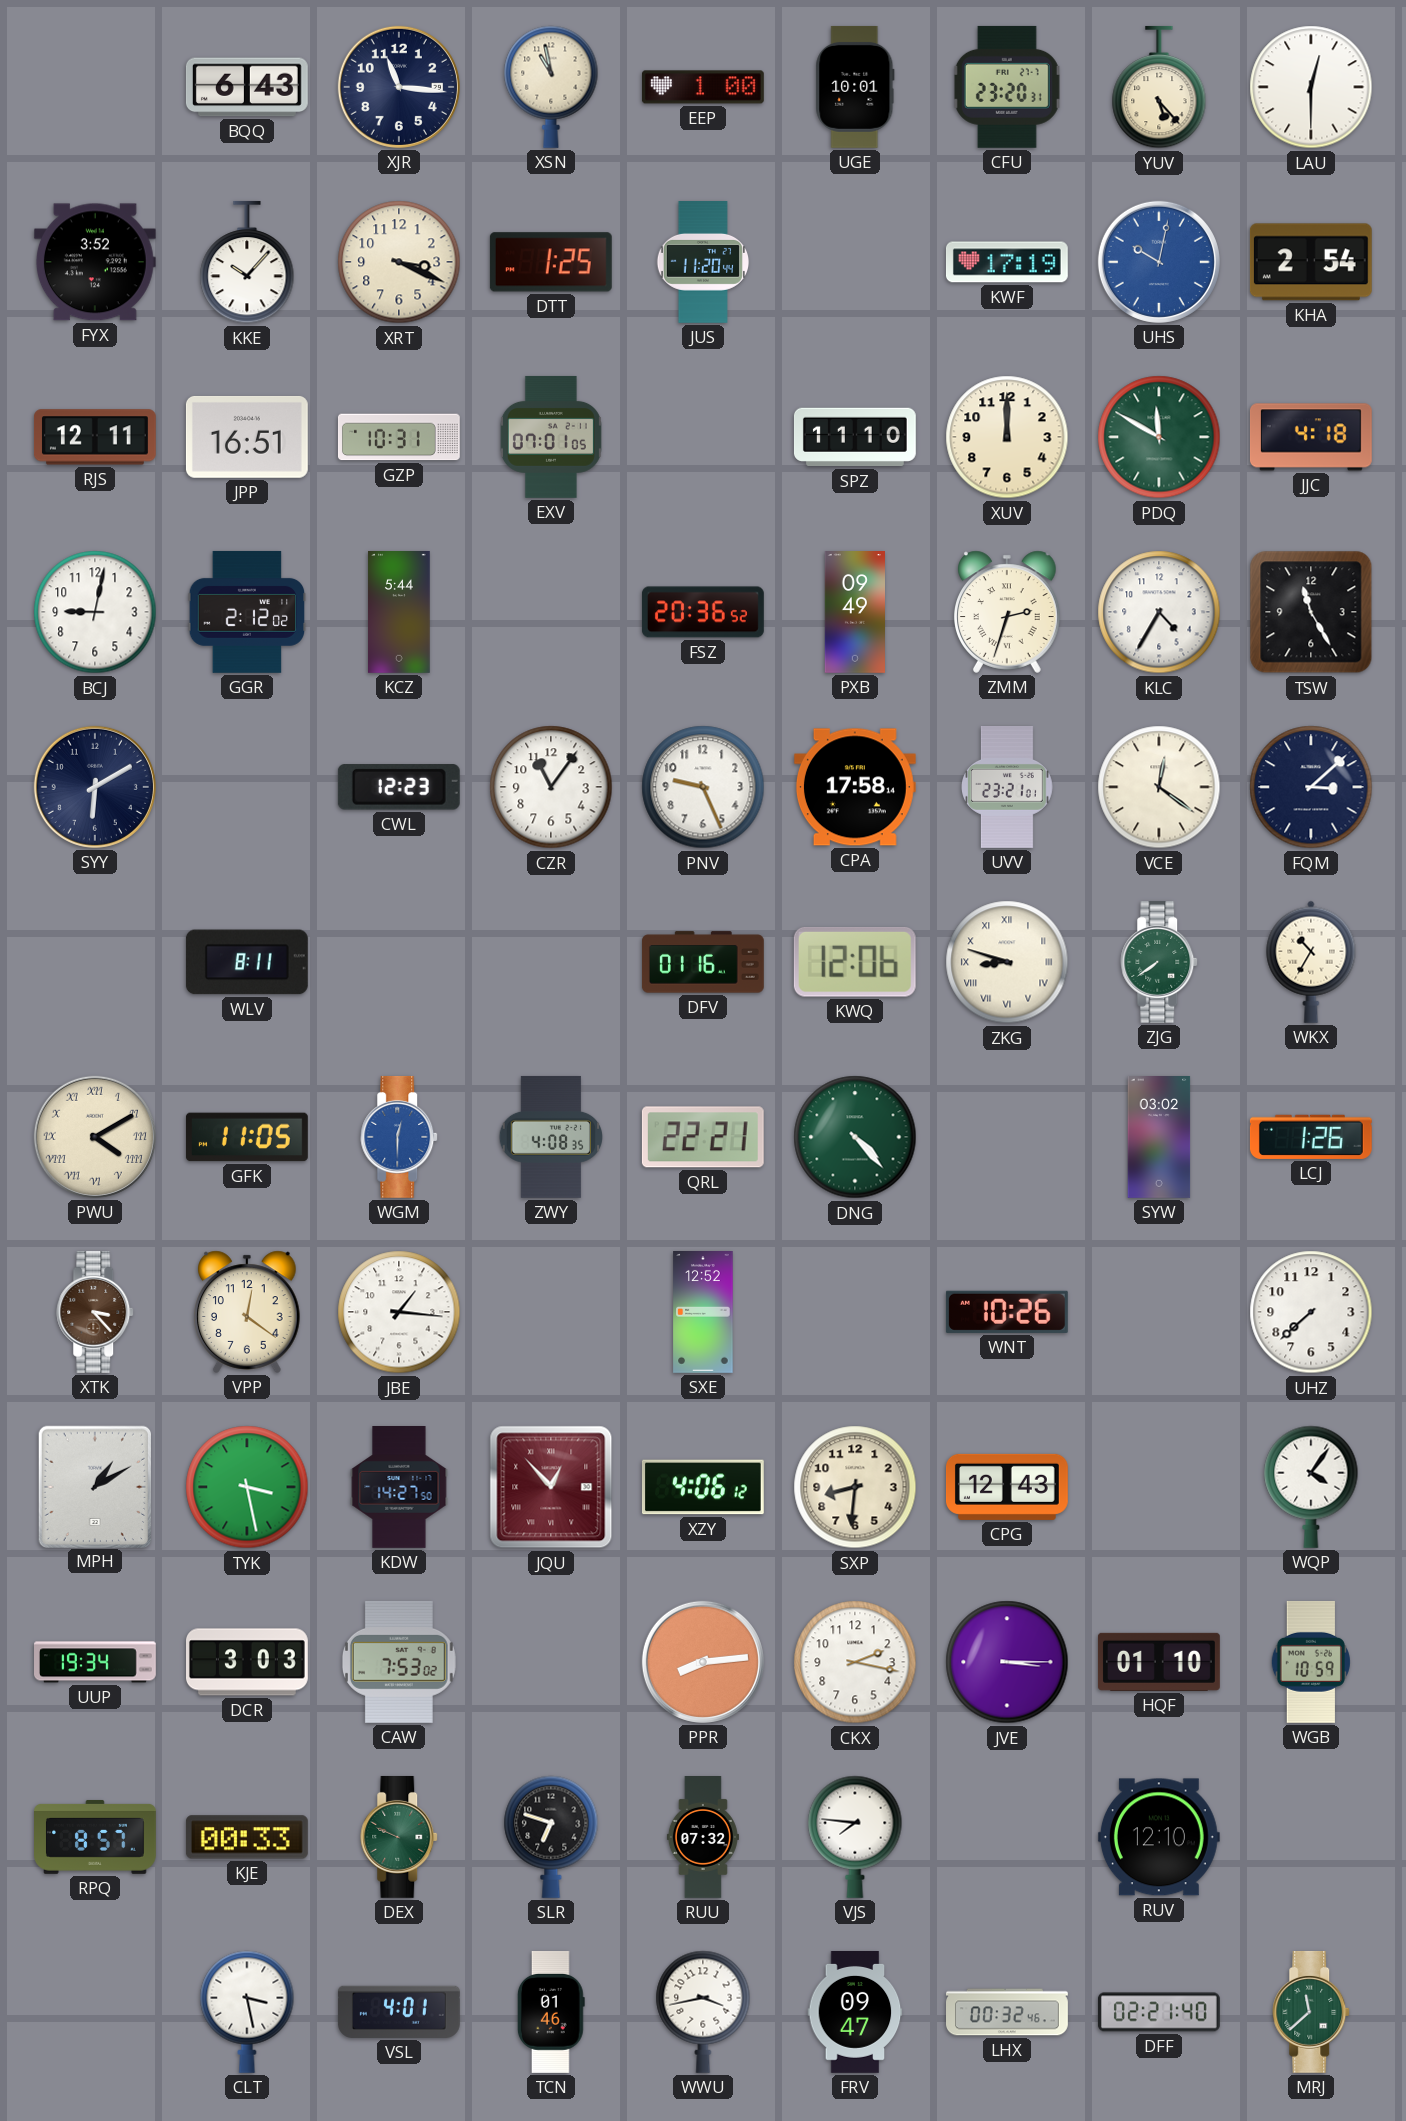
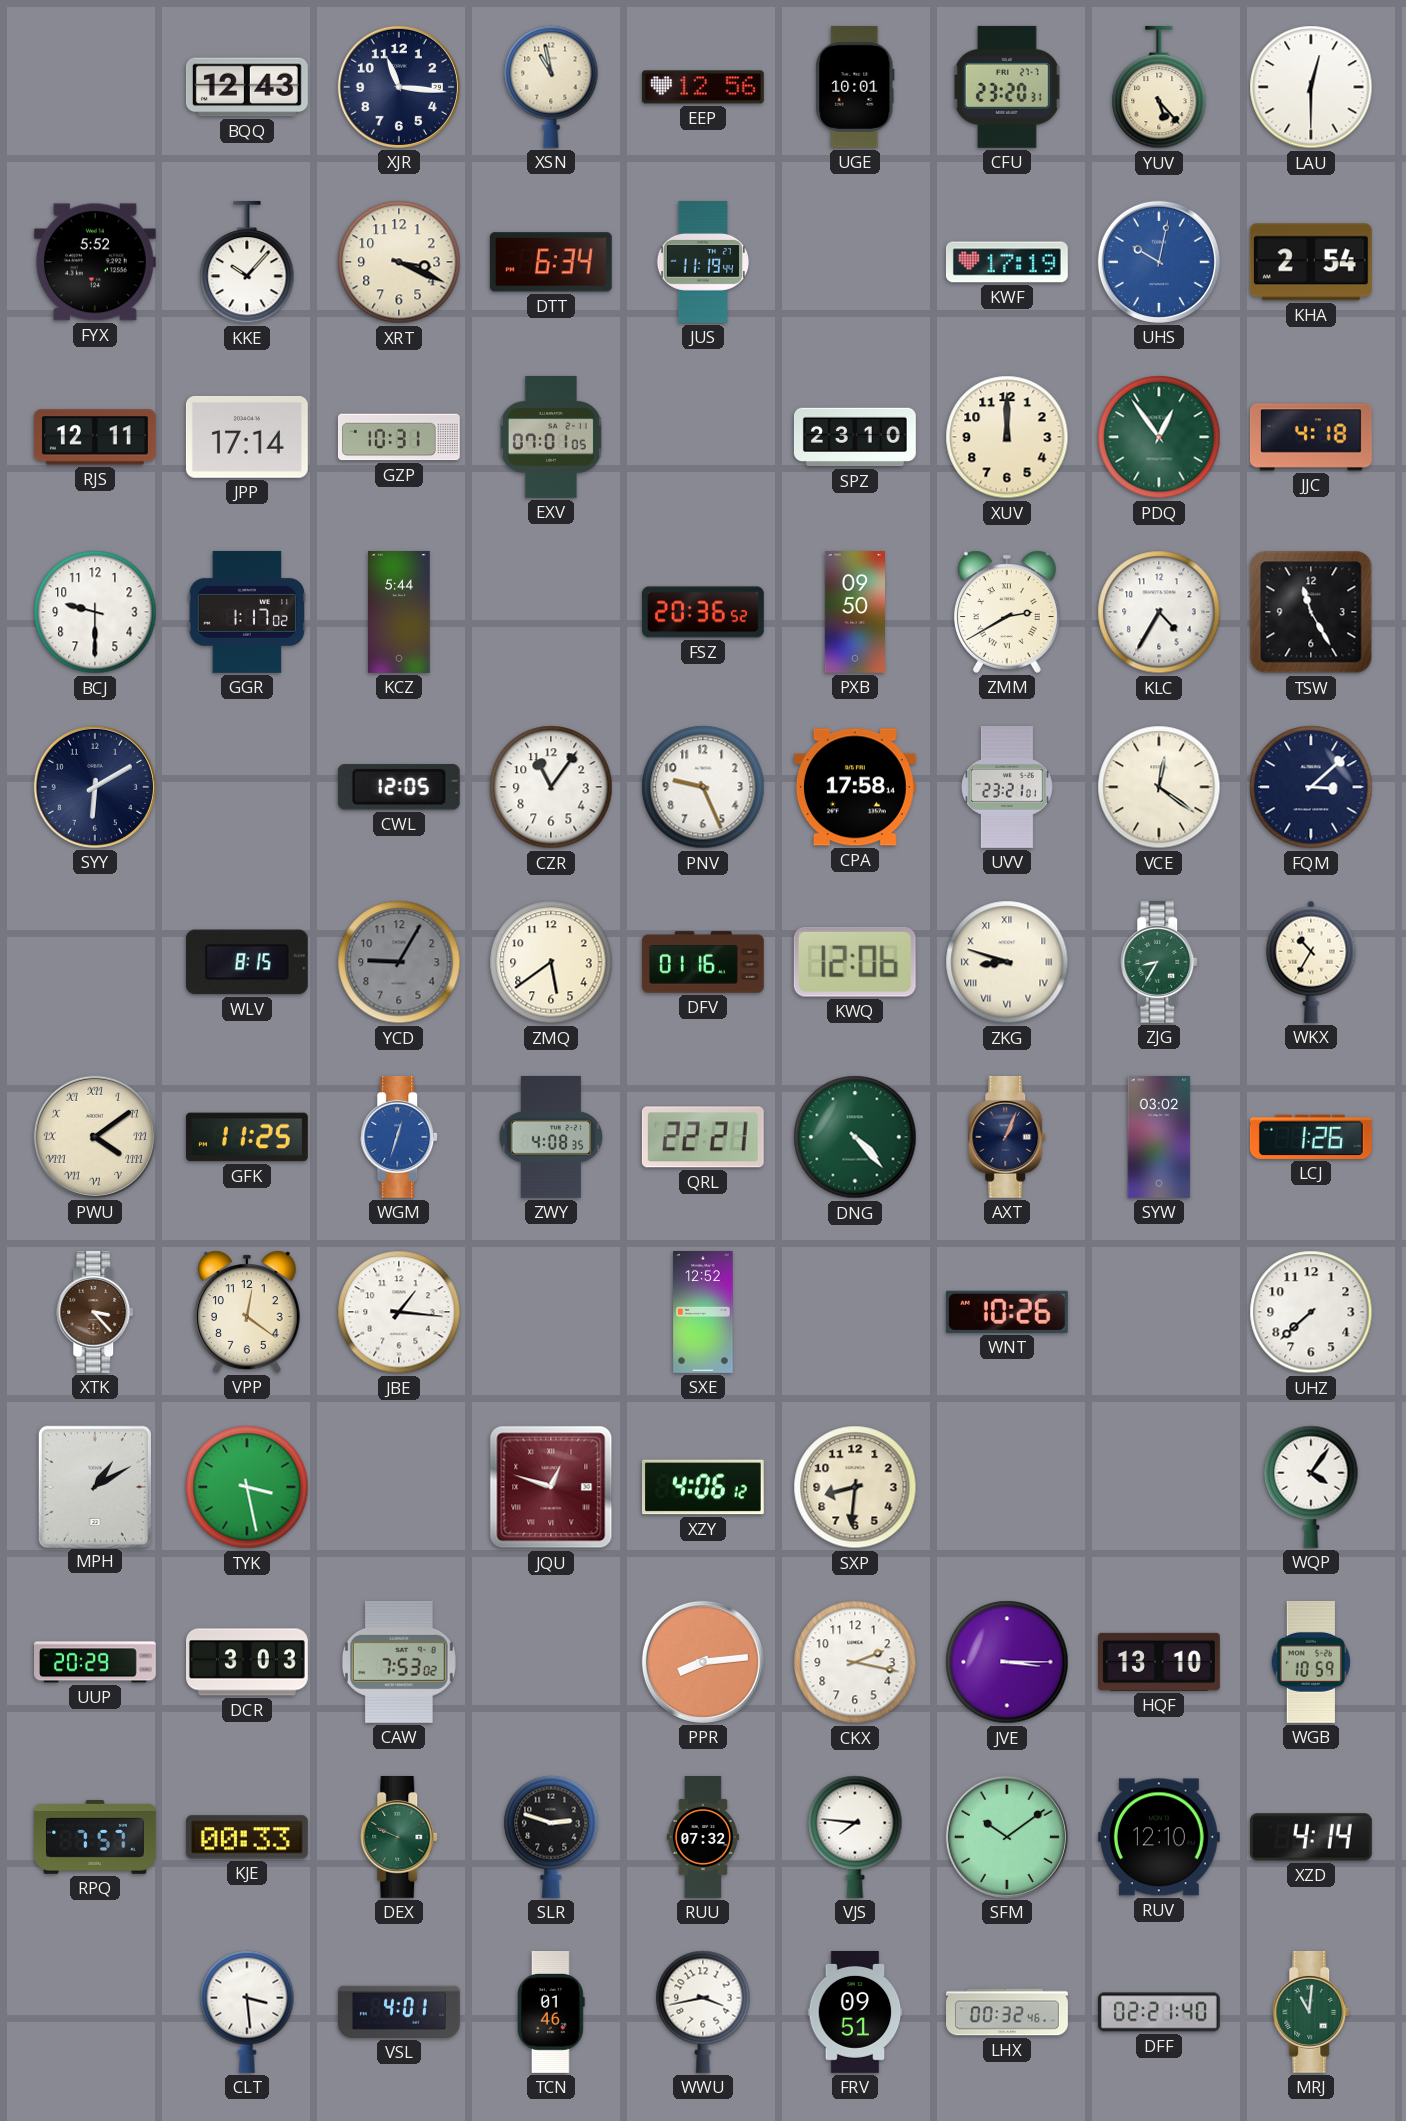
BQQ: 6:43 -> 12:43
EEP: 1:00 -> 12:56
FYX: 3:52 -> 5:52
DTT: 1:25 -> 6:34
JUS: 11:20 -> 11:19
JPP: 16:51 -> 17:14
SPZ: 11:10 -> 23:10
PDQ: 11:50 -> 12:54
BCJ: 9:02 -> 9:30
GGR: 2:12 -> 1:17
PXB: 09:49 -> 09:50
ZMM: 2:33 -> 2:40
CWL: 12:23 -> 12:05
WLV: 8:11 -> 8:15
YCD: none -> 9:05
ZMQ: none -> 5:39
ZJG: 7:39 -> 8:35
PWU: 4:10 -> 4:09
GFK: 11:05 -> 11:25
WGM: 12:30 -> 12:33
AXT: none -> 1:04
KDW: 14:27 -> none
JQU: 12:53 -> 12:48
CPG: 12:43 -> none
UUP: 19:34 -> 20:29
HQF: 01:10 -> 13:10
RPQ: 8:57 -> 7:57
SLR: 6:48 -> 2:48
SFM: none -> 10:09
XZD: none -> 4:14
CLT: 3:28 -> 3:29
FRV: 09:47 -> 09:51
MRJ: 11:38 -> 11:01
